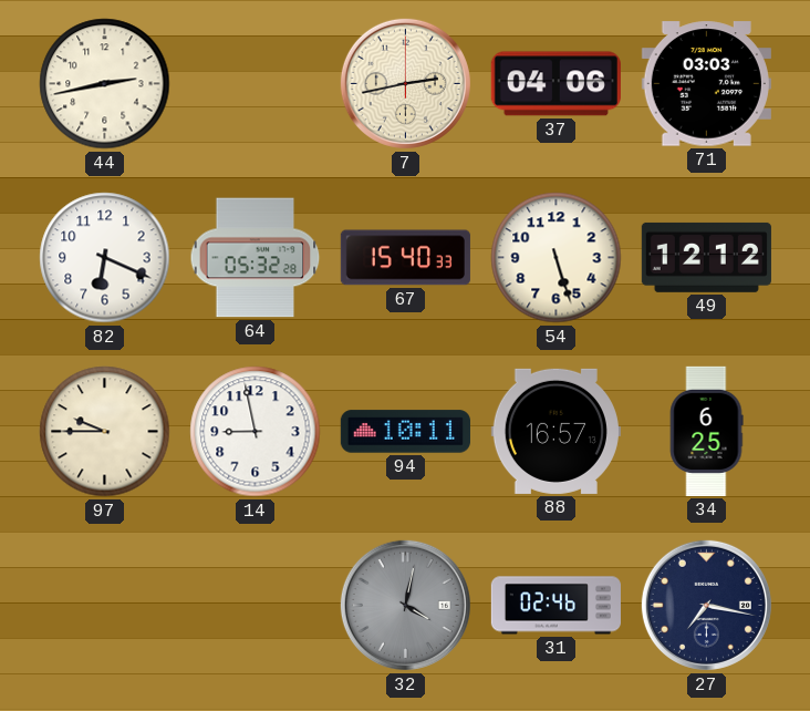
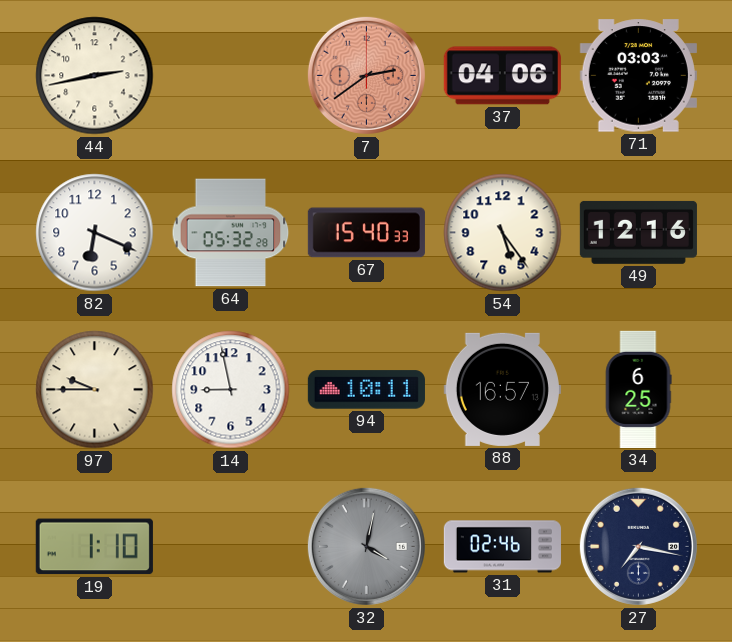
7: 2:43 -> 2:39
7 dial: cream -> salmon
54: 5:27 -> 5:24
49: 12:12 -> 12:16
19: none -> 1:10
